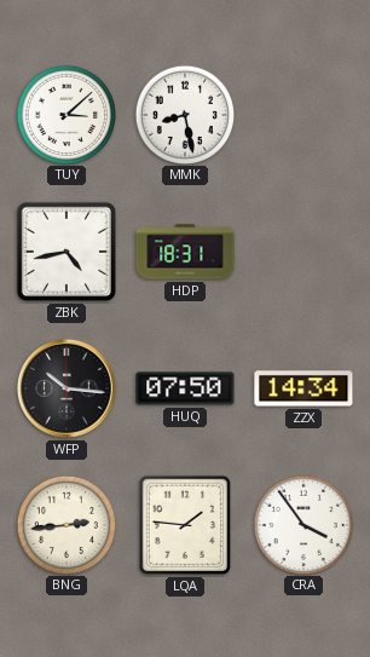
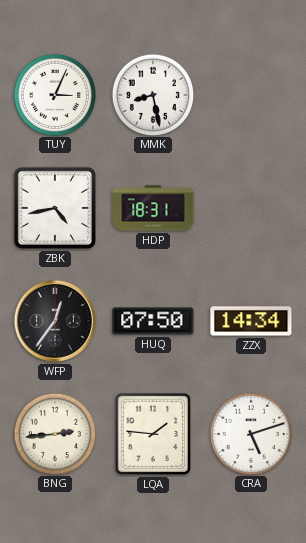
TUY: 3:08 -> 3:04
WFP: 10:16 -> 12:36
CRA: 3:54 -> 5:12
